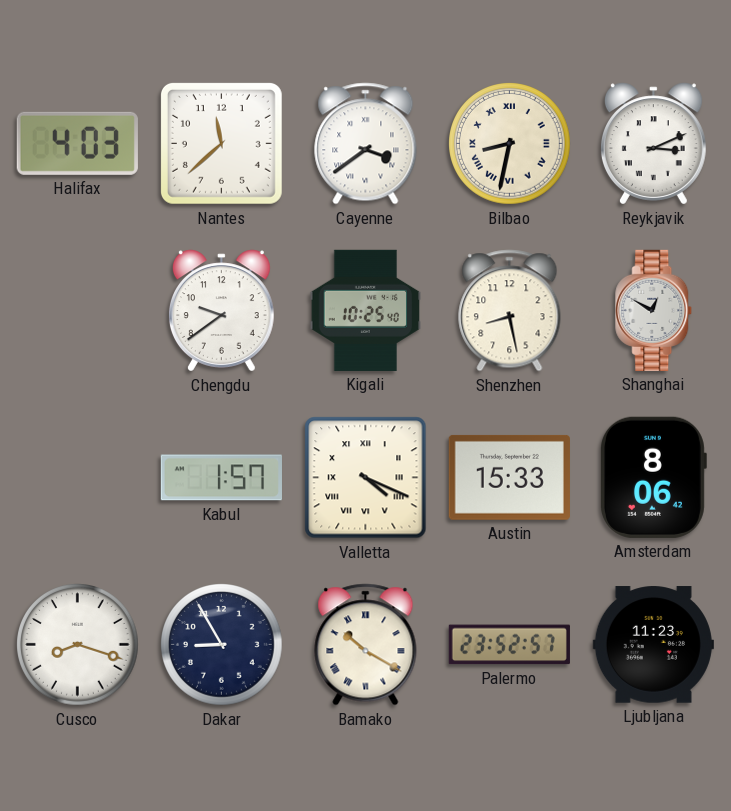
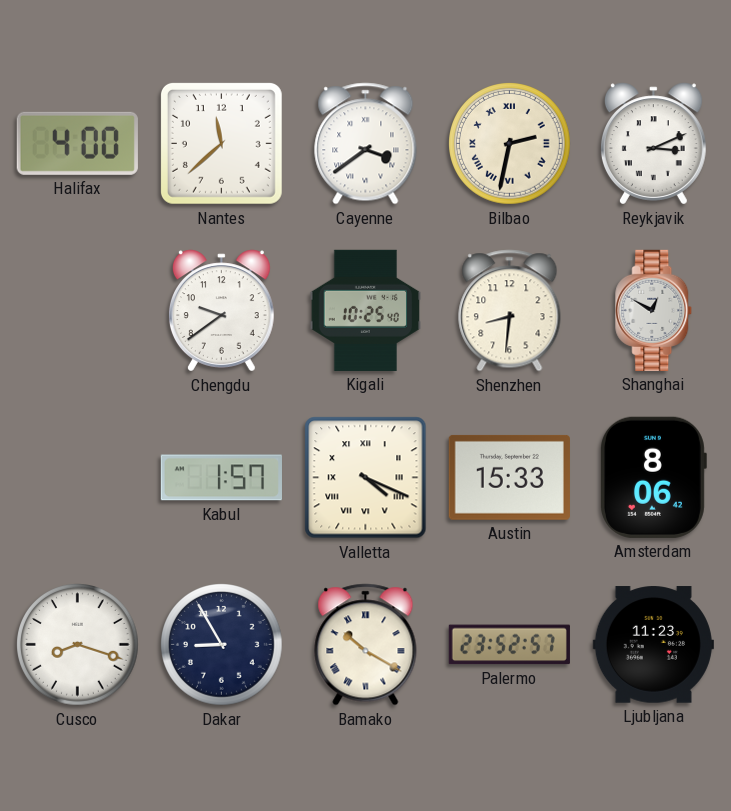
Halifax: 4:03 -> 4:00
Bilbao: 8:32 -> 2:32
Shenzhen: 8:28 -> 8:31
